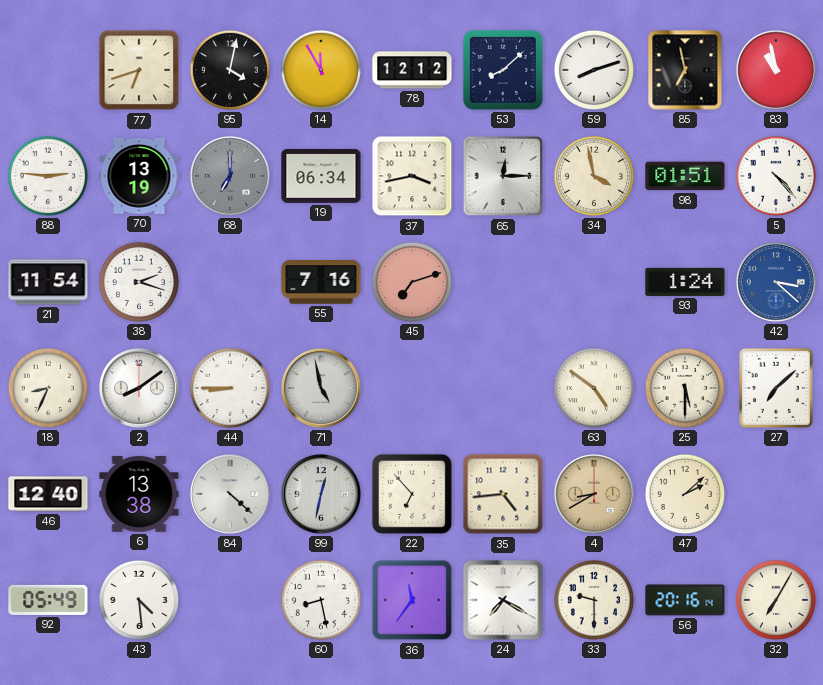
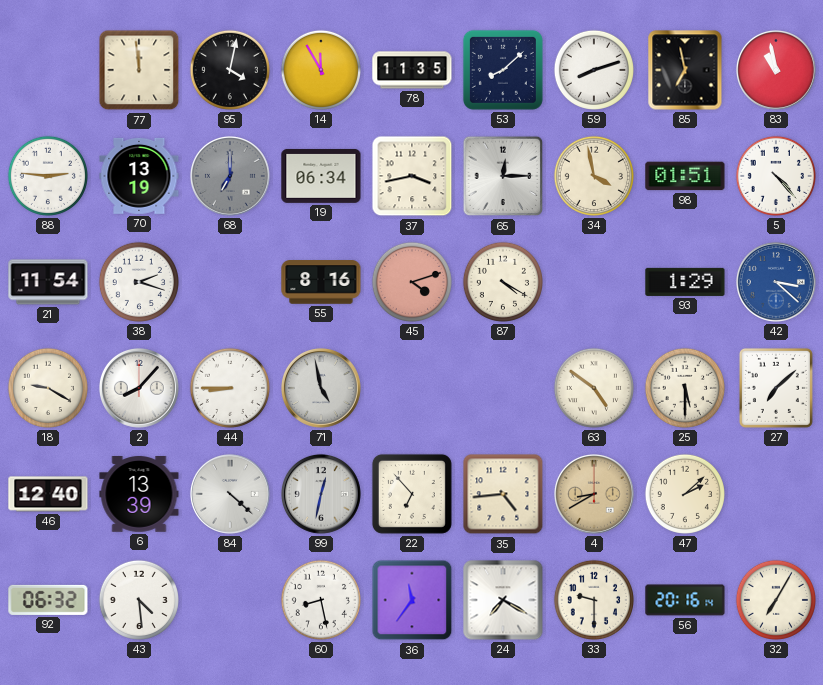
77: 6:42 -> 11:59
78: 12:12 -> 11:35
55: 7:16 -> 8:16
45: 7:12 -> 4:12
87: none -> 4:20
93: 1:24 -> 1:29
18: 8:34 -> 9:20
2: 8:09 -> 8:07
6: 13:38 -> 13:39
92: 05:49 -> 06:32
